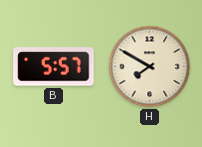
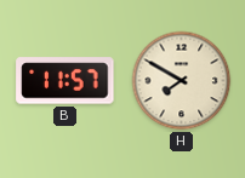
B: 5:57 -> 11:57
